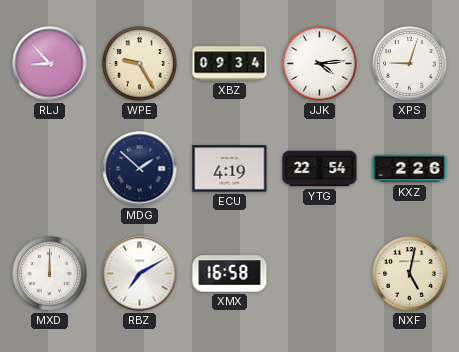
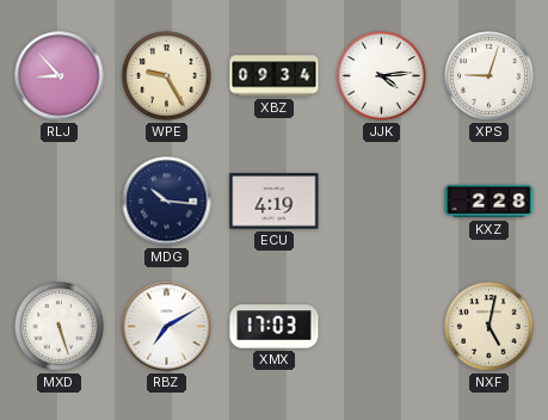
MDG: 1:52 -> 10:16
YTG: 22:54 -> none
KXZ: 2:26 -> 2:28
MXD: 12:00 -> 5:27
XMX: 16:58 -> 17:03
